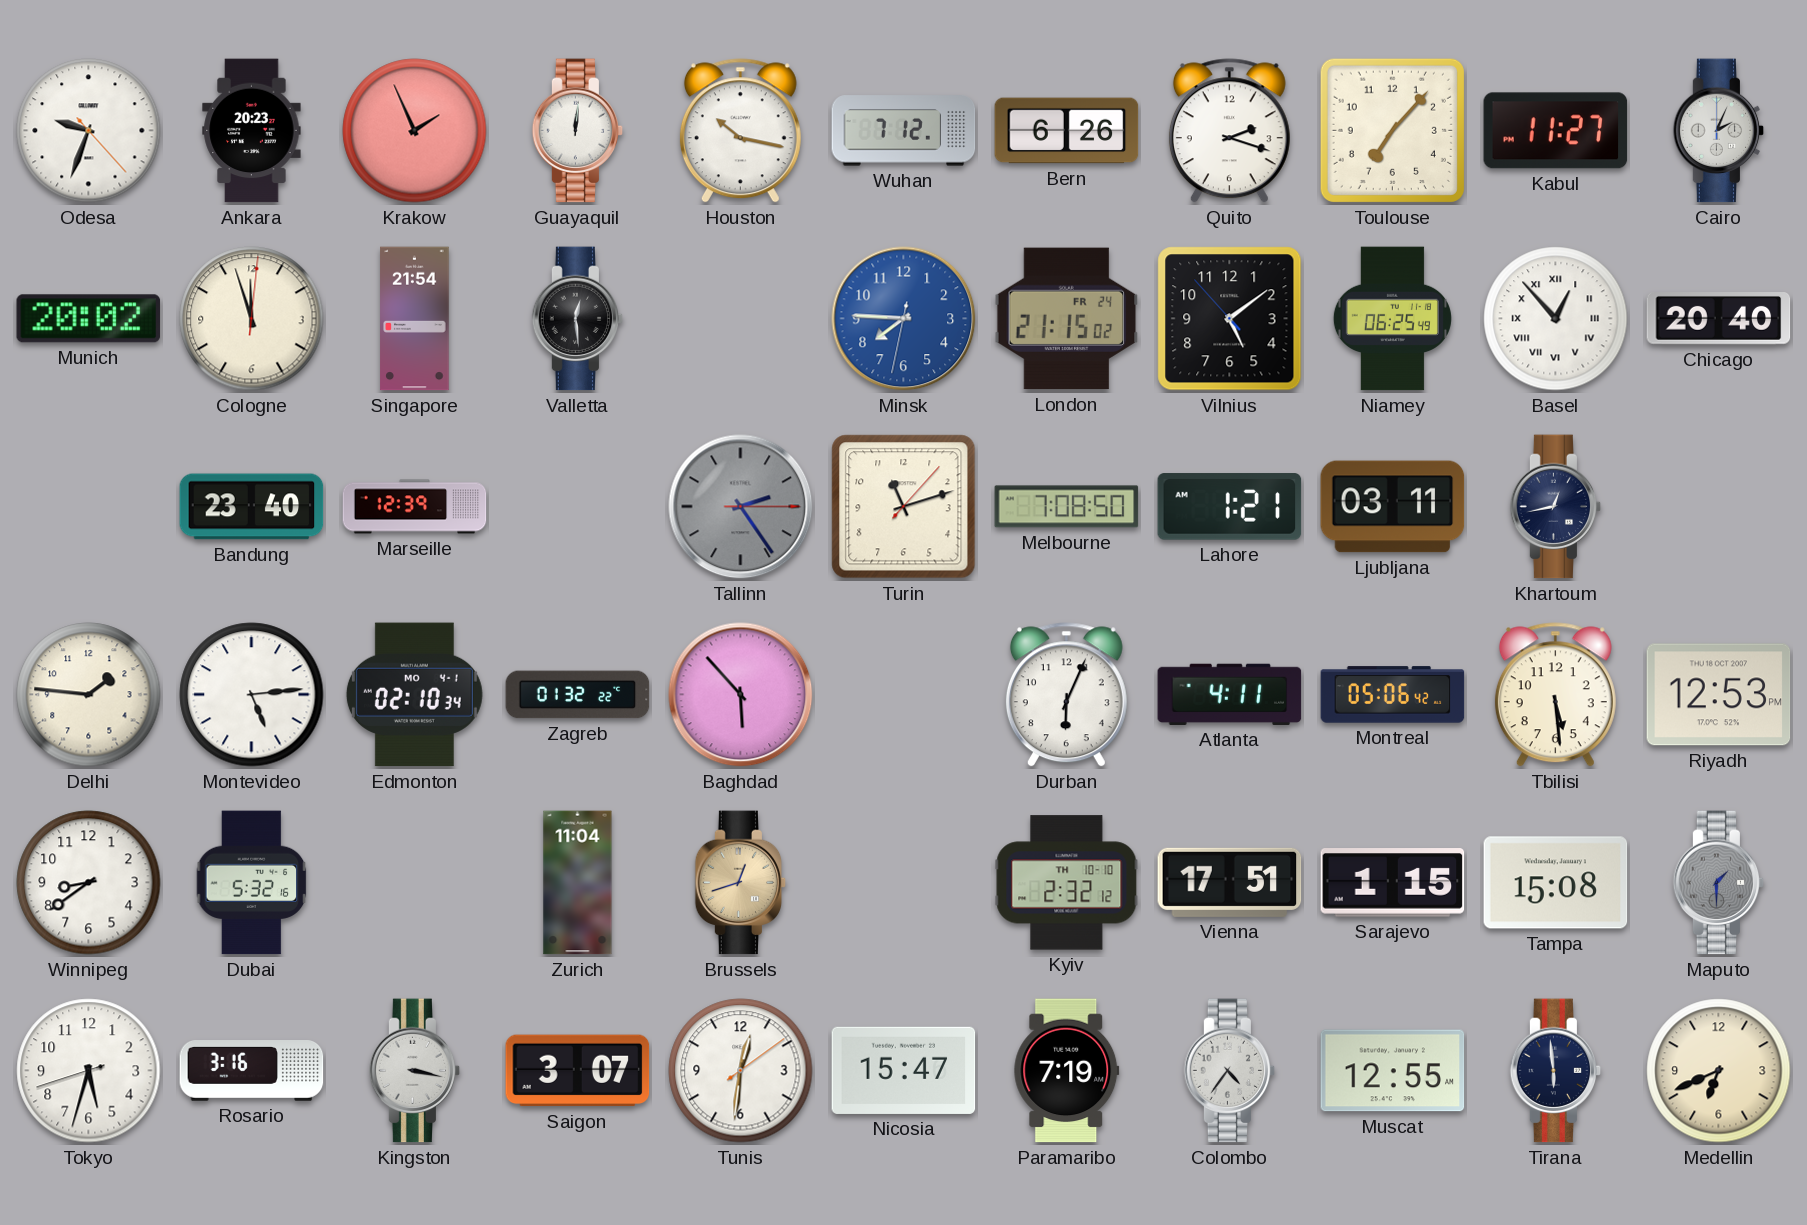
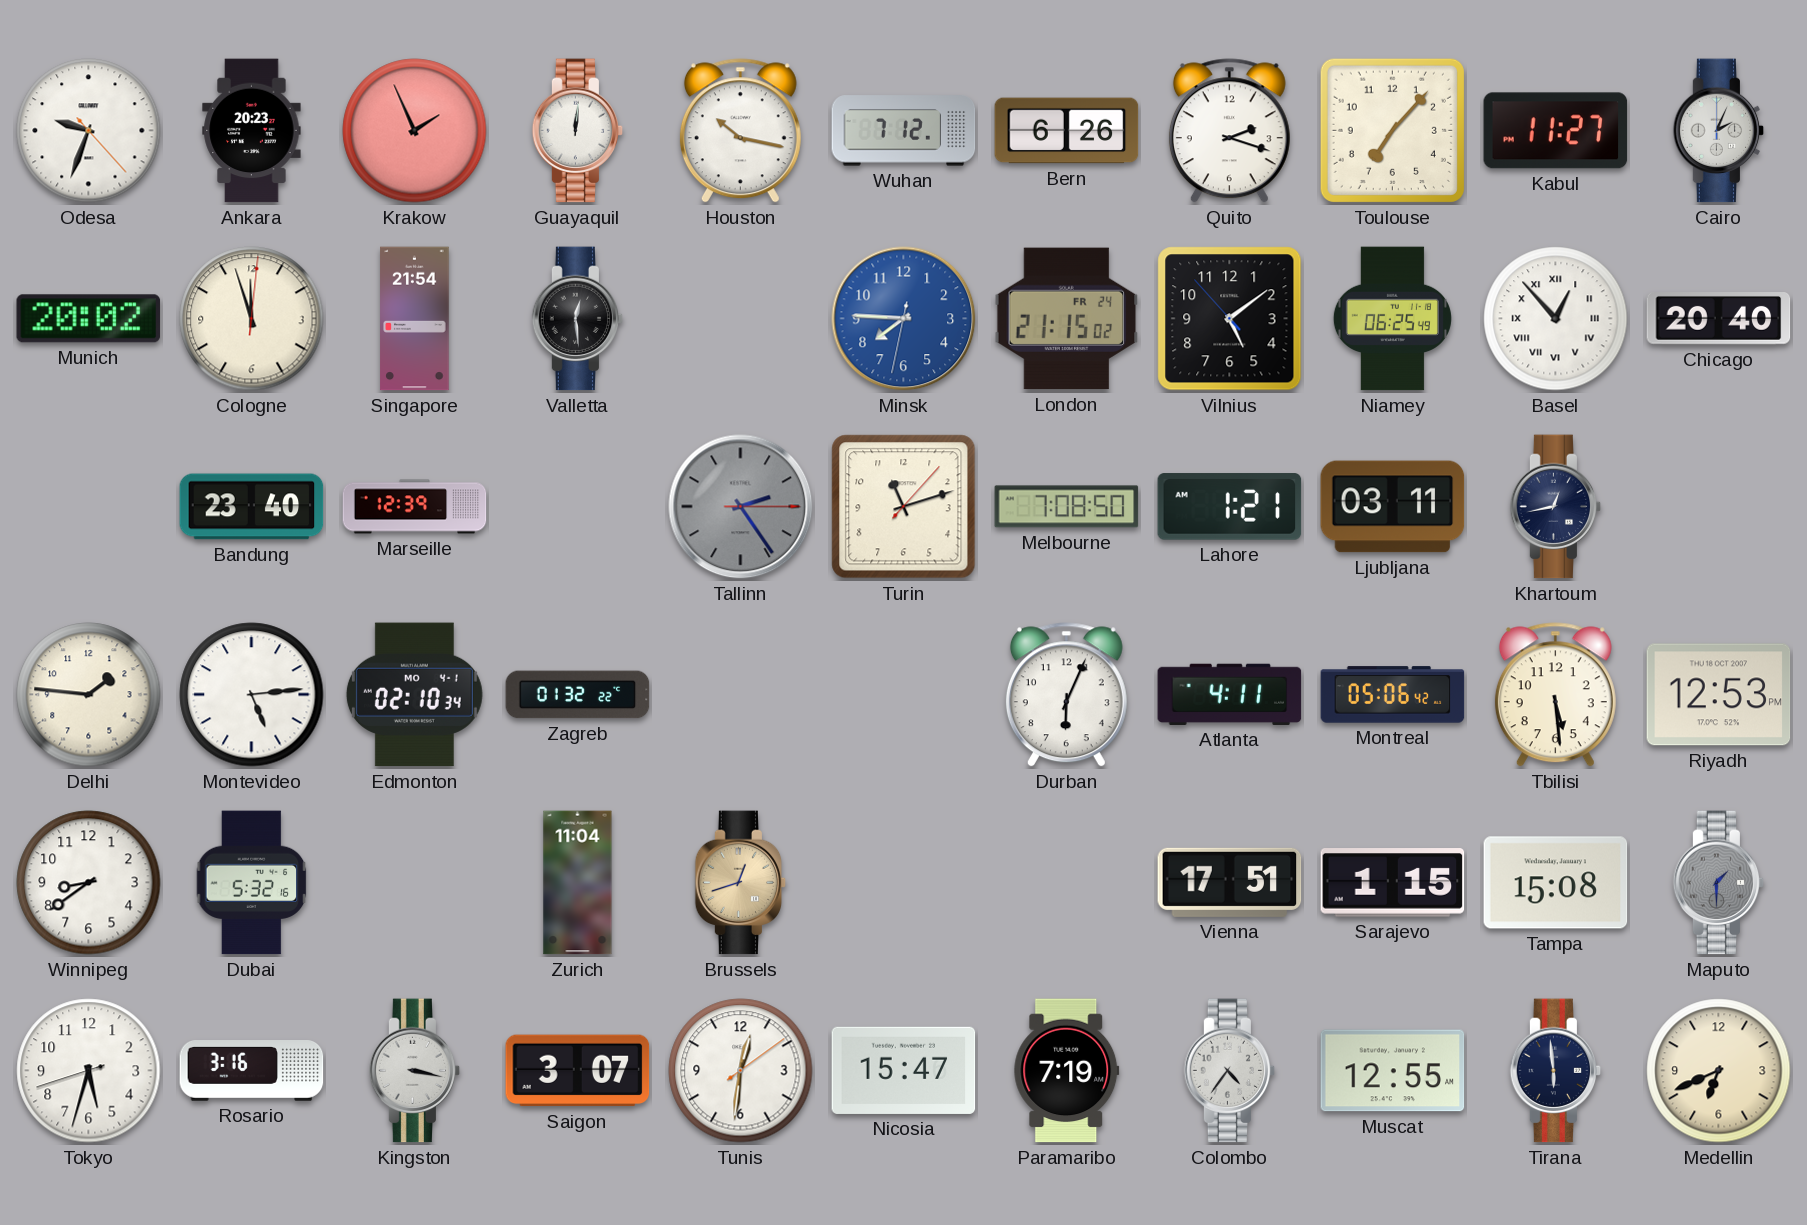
Baghdad: 5:53 -> none
Kyiv: 2:32 -> none
